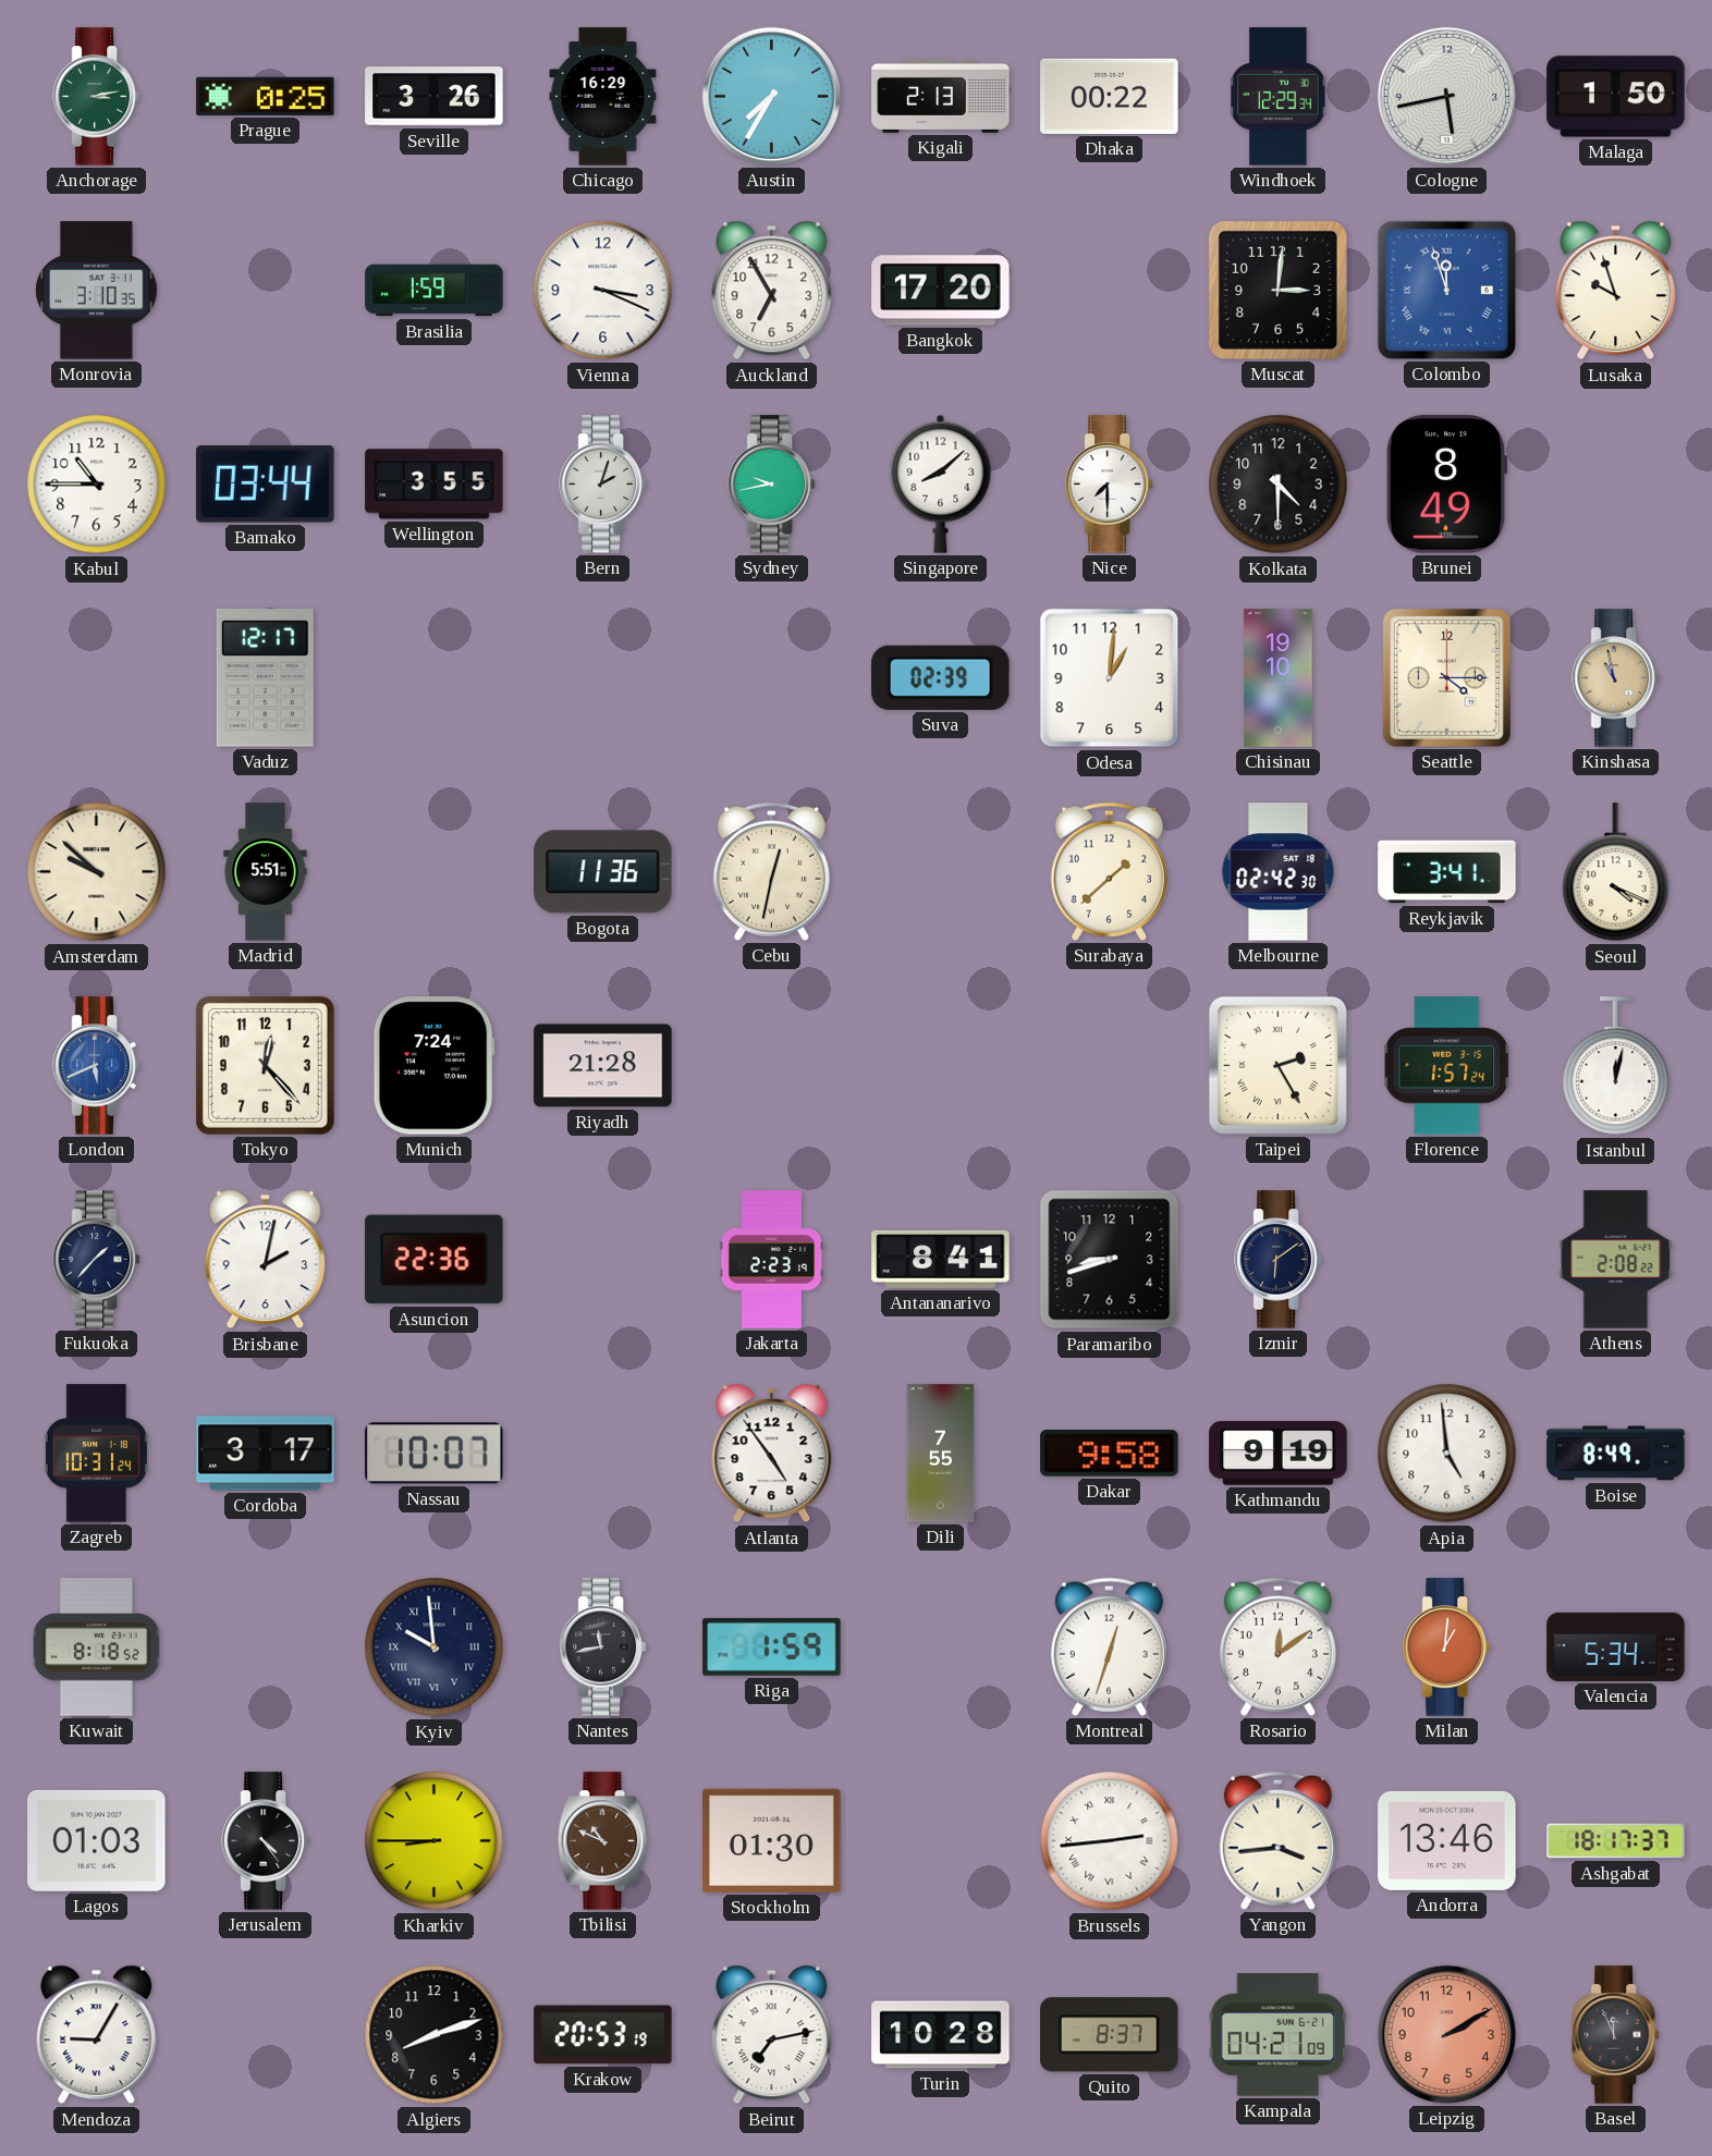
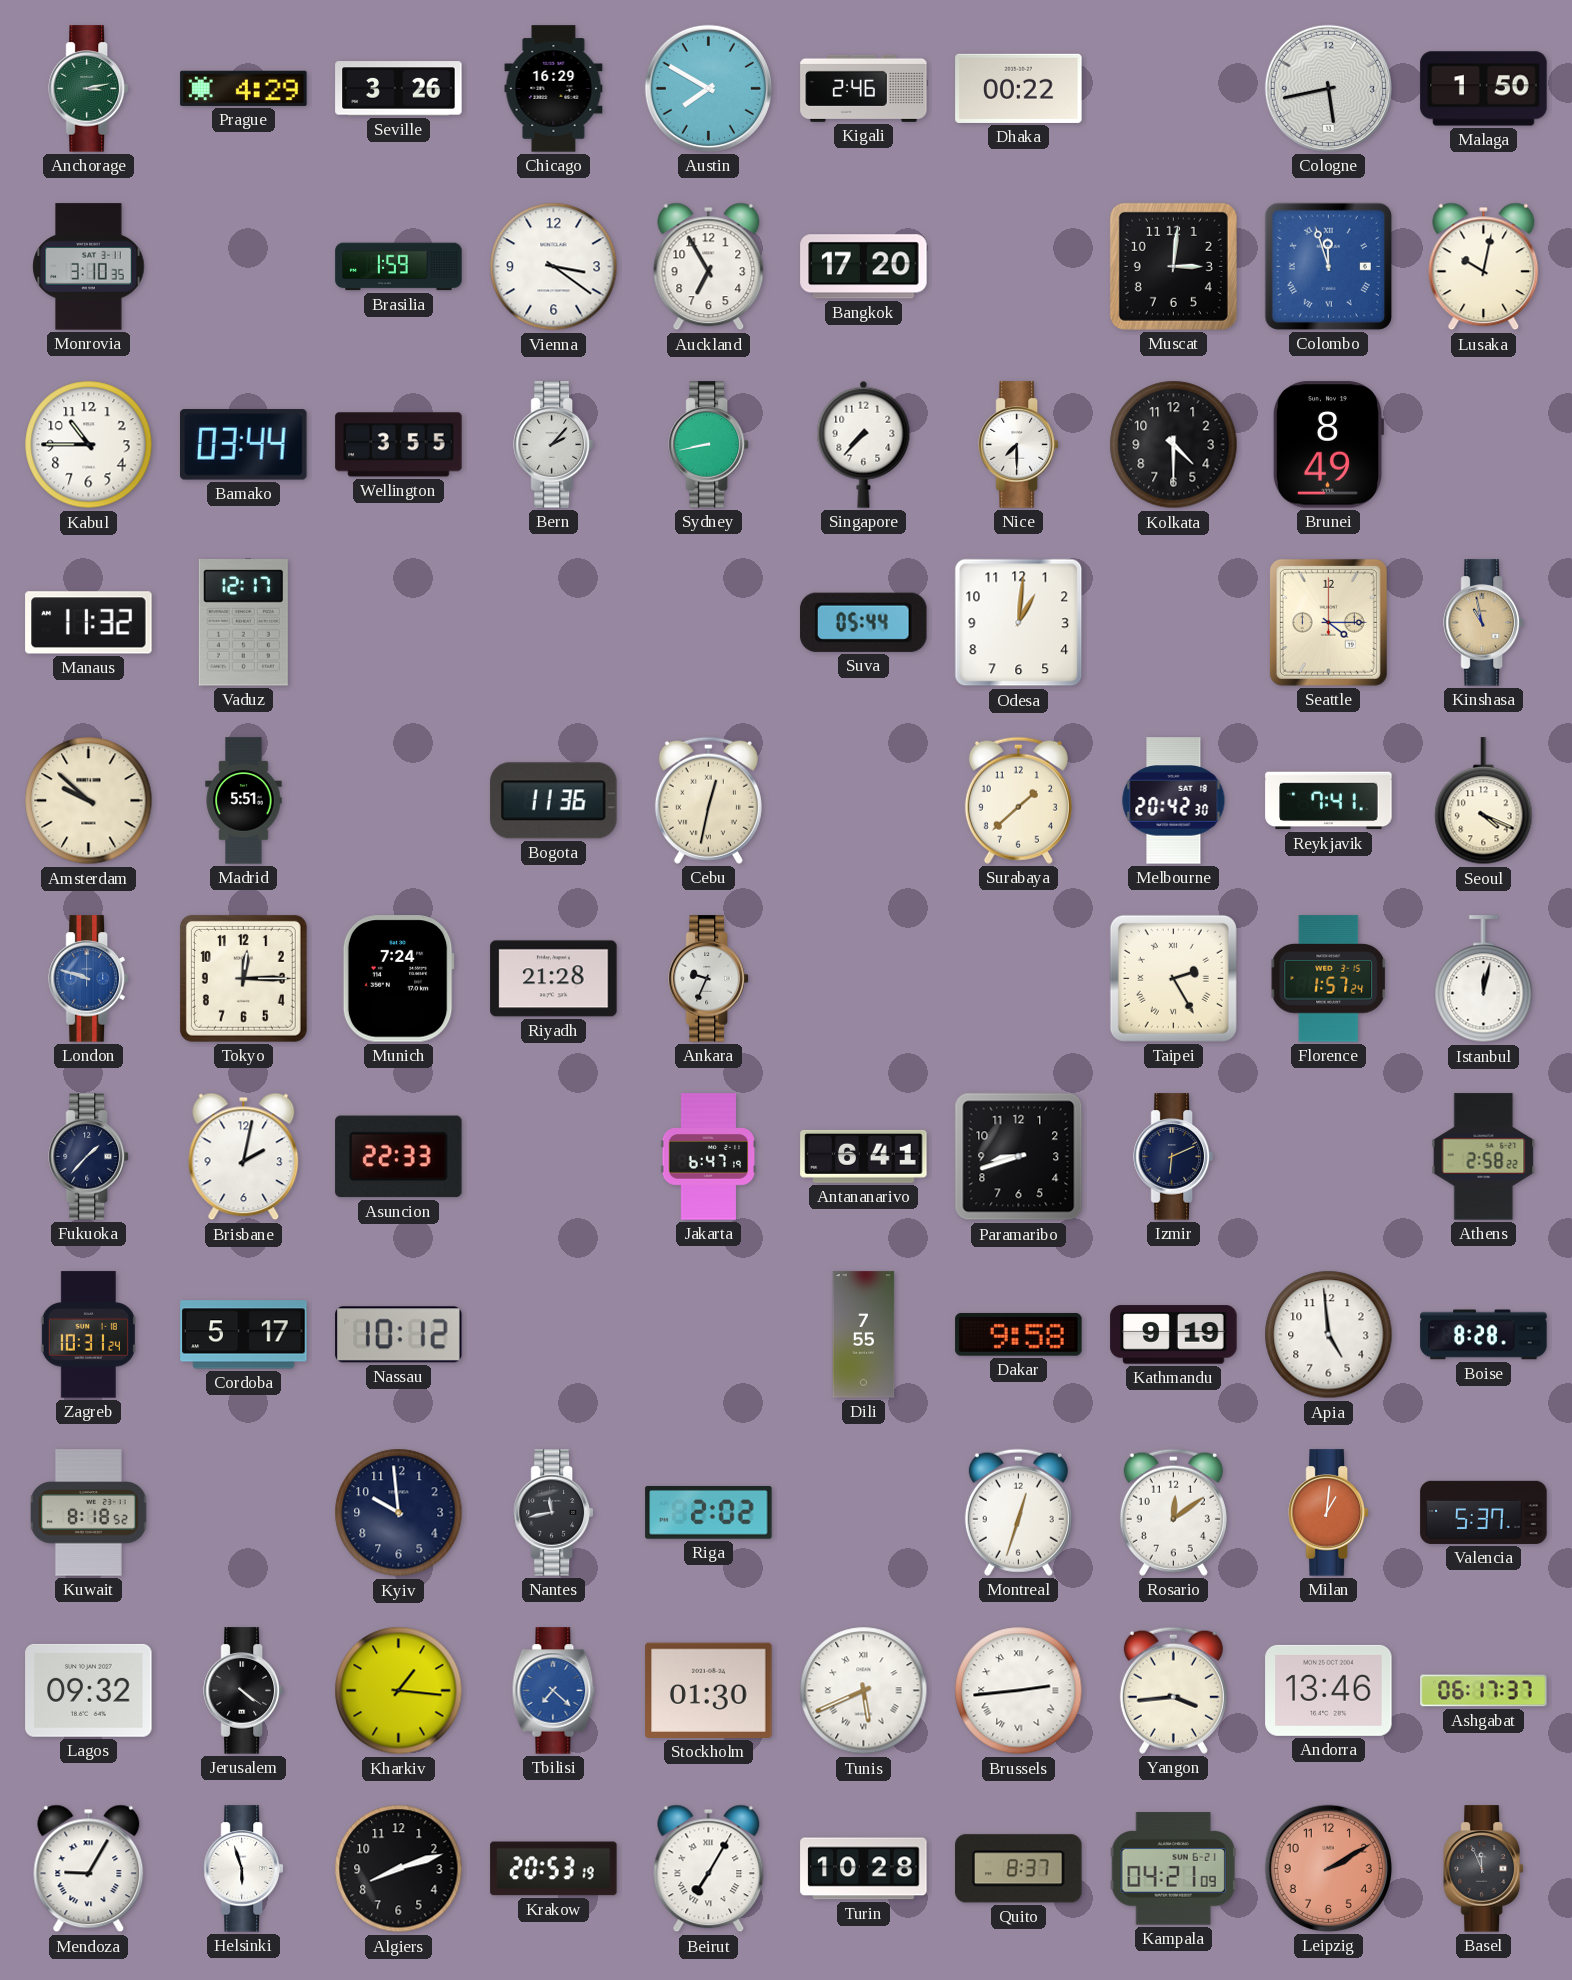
Prague: 0:25 -> 4:29
Austin: 7:35 -> 7:50
Kigali: 2:13 -> 2:46
Windhoek: 12:29 -> none
Vienna: 3:19 -> 3:21
Lusaka: 9:57 -> 10:02
Bern: 2:03 -> 2:07
Sydney: 9:43 -> 8:43
Singapore: 8:08 -> 7:37
Manaus: none -> 11:32
Suva: 02:39 -> 05:44
Chisinau: 19:10 -> none
Melbourne: 02:42 -> 20:42
Reykjavik: 3:41 -> 7:41
London: 5:41 -> 9:48
Tokyo: 12:23 -> 12:15
Ankara: none -> 9:34
Asuncion: 22:36 -> 22:33
Jakarta: 2:23 -> 6:47
Antananarivo: 8:41 -> 6:41
Izmir: 6:09 -> 6:11
Athens: 2:08 -> 2:58
Cordoba: 3:17 -> 5:17
Nassau: 10:07 -> 10:12
Atlanta: 4:54 -> none
Boise: 8:49 -> 8:28
Kyiv numerals: Roman -> Arabic
Riga: 1:59 -> 2:02
Valencia: 5:34 -> 5:37
Lagos: 01:03 -> 09:32
Jerusalem: 4:24 -> 4:21
Kharkiv: 8:45 -> 1:16
Tbilisi: 10:49 -> 7:22
Tbilisi dial: brown -> blue
Tunis: none -> 5:41
Ashgabat: 18:17 -> 06:17
Helsinki: none -> 5:57
Beirut: 7:13 -> 7:05
